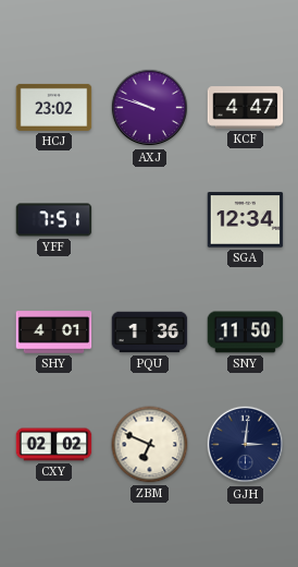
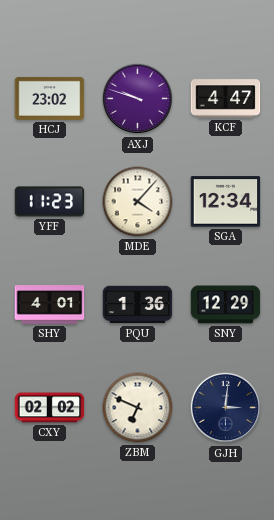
YFF: 7:51 -> 11:23
MDE: none -> 4:07
SNY: 11:50 -> 12:29
